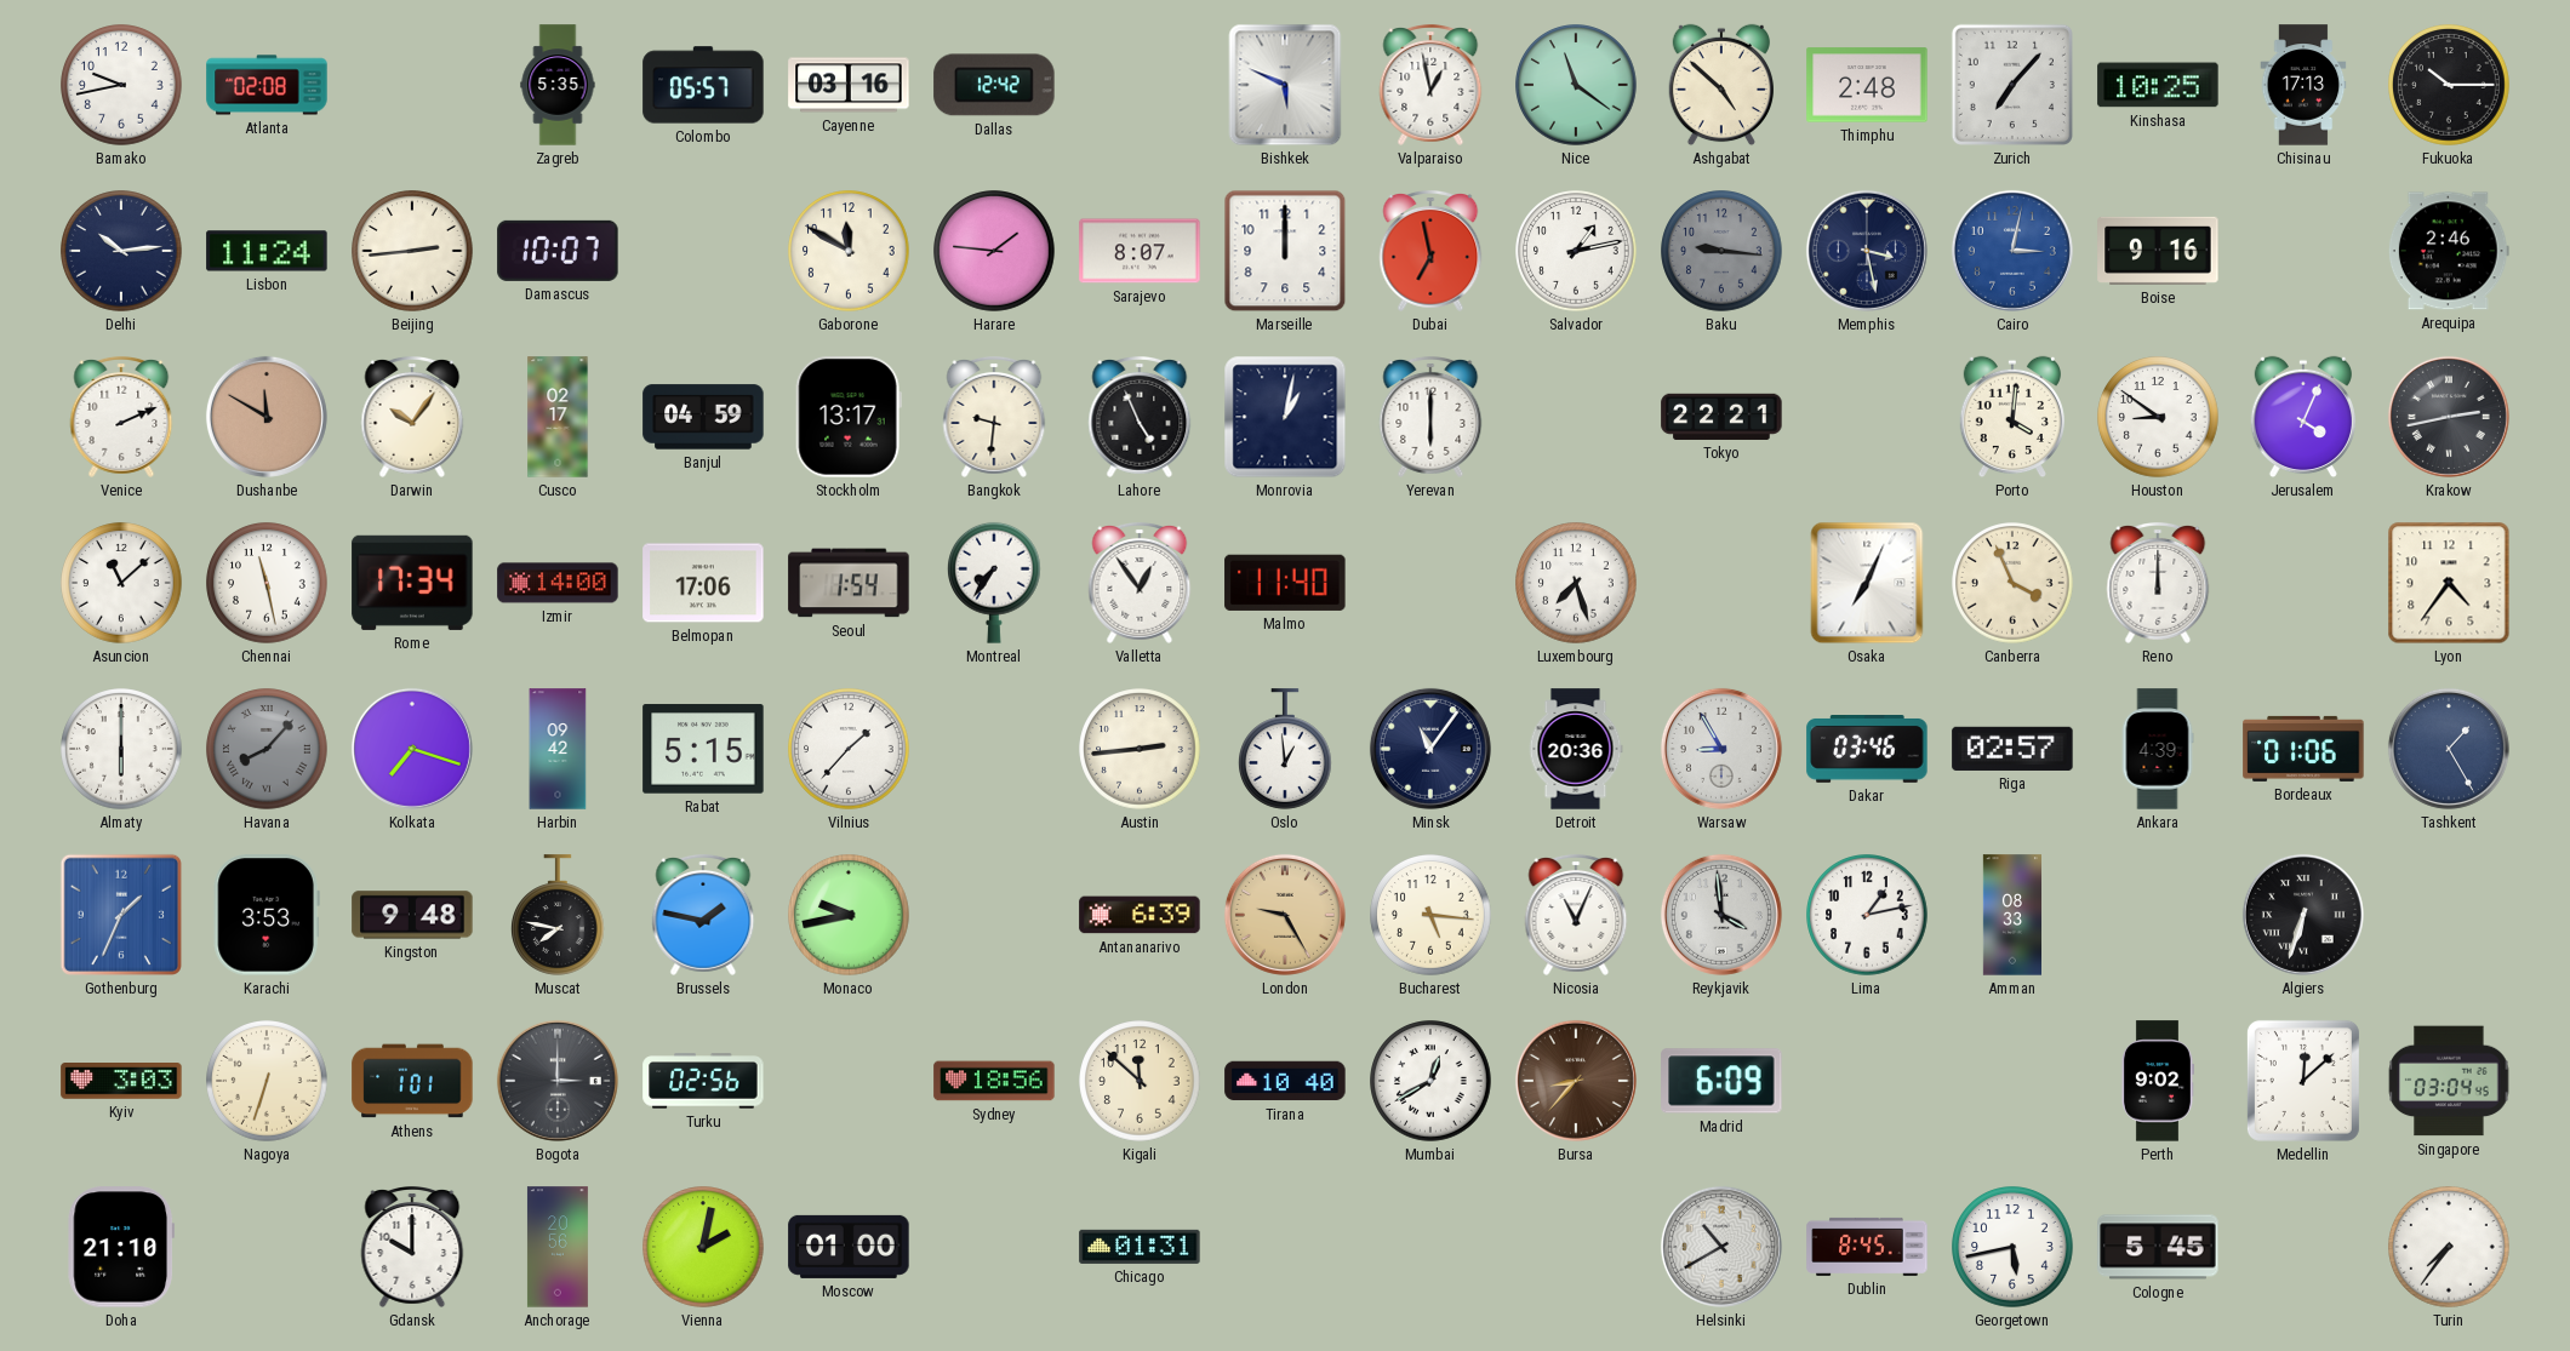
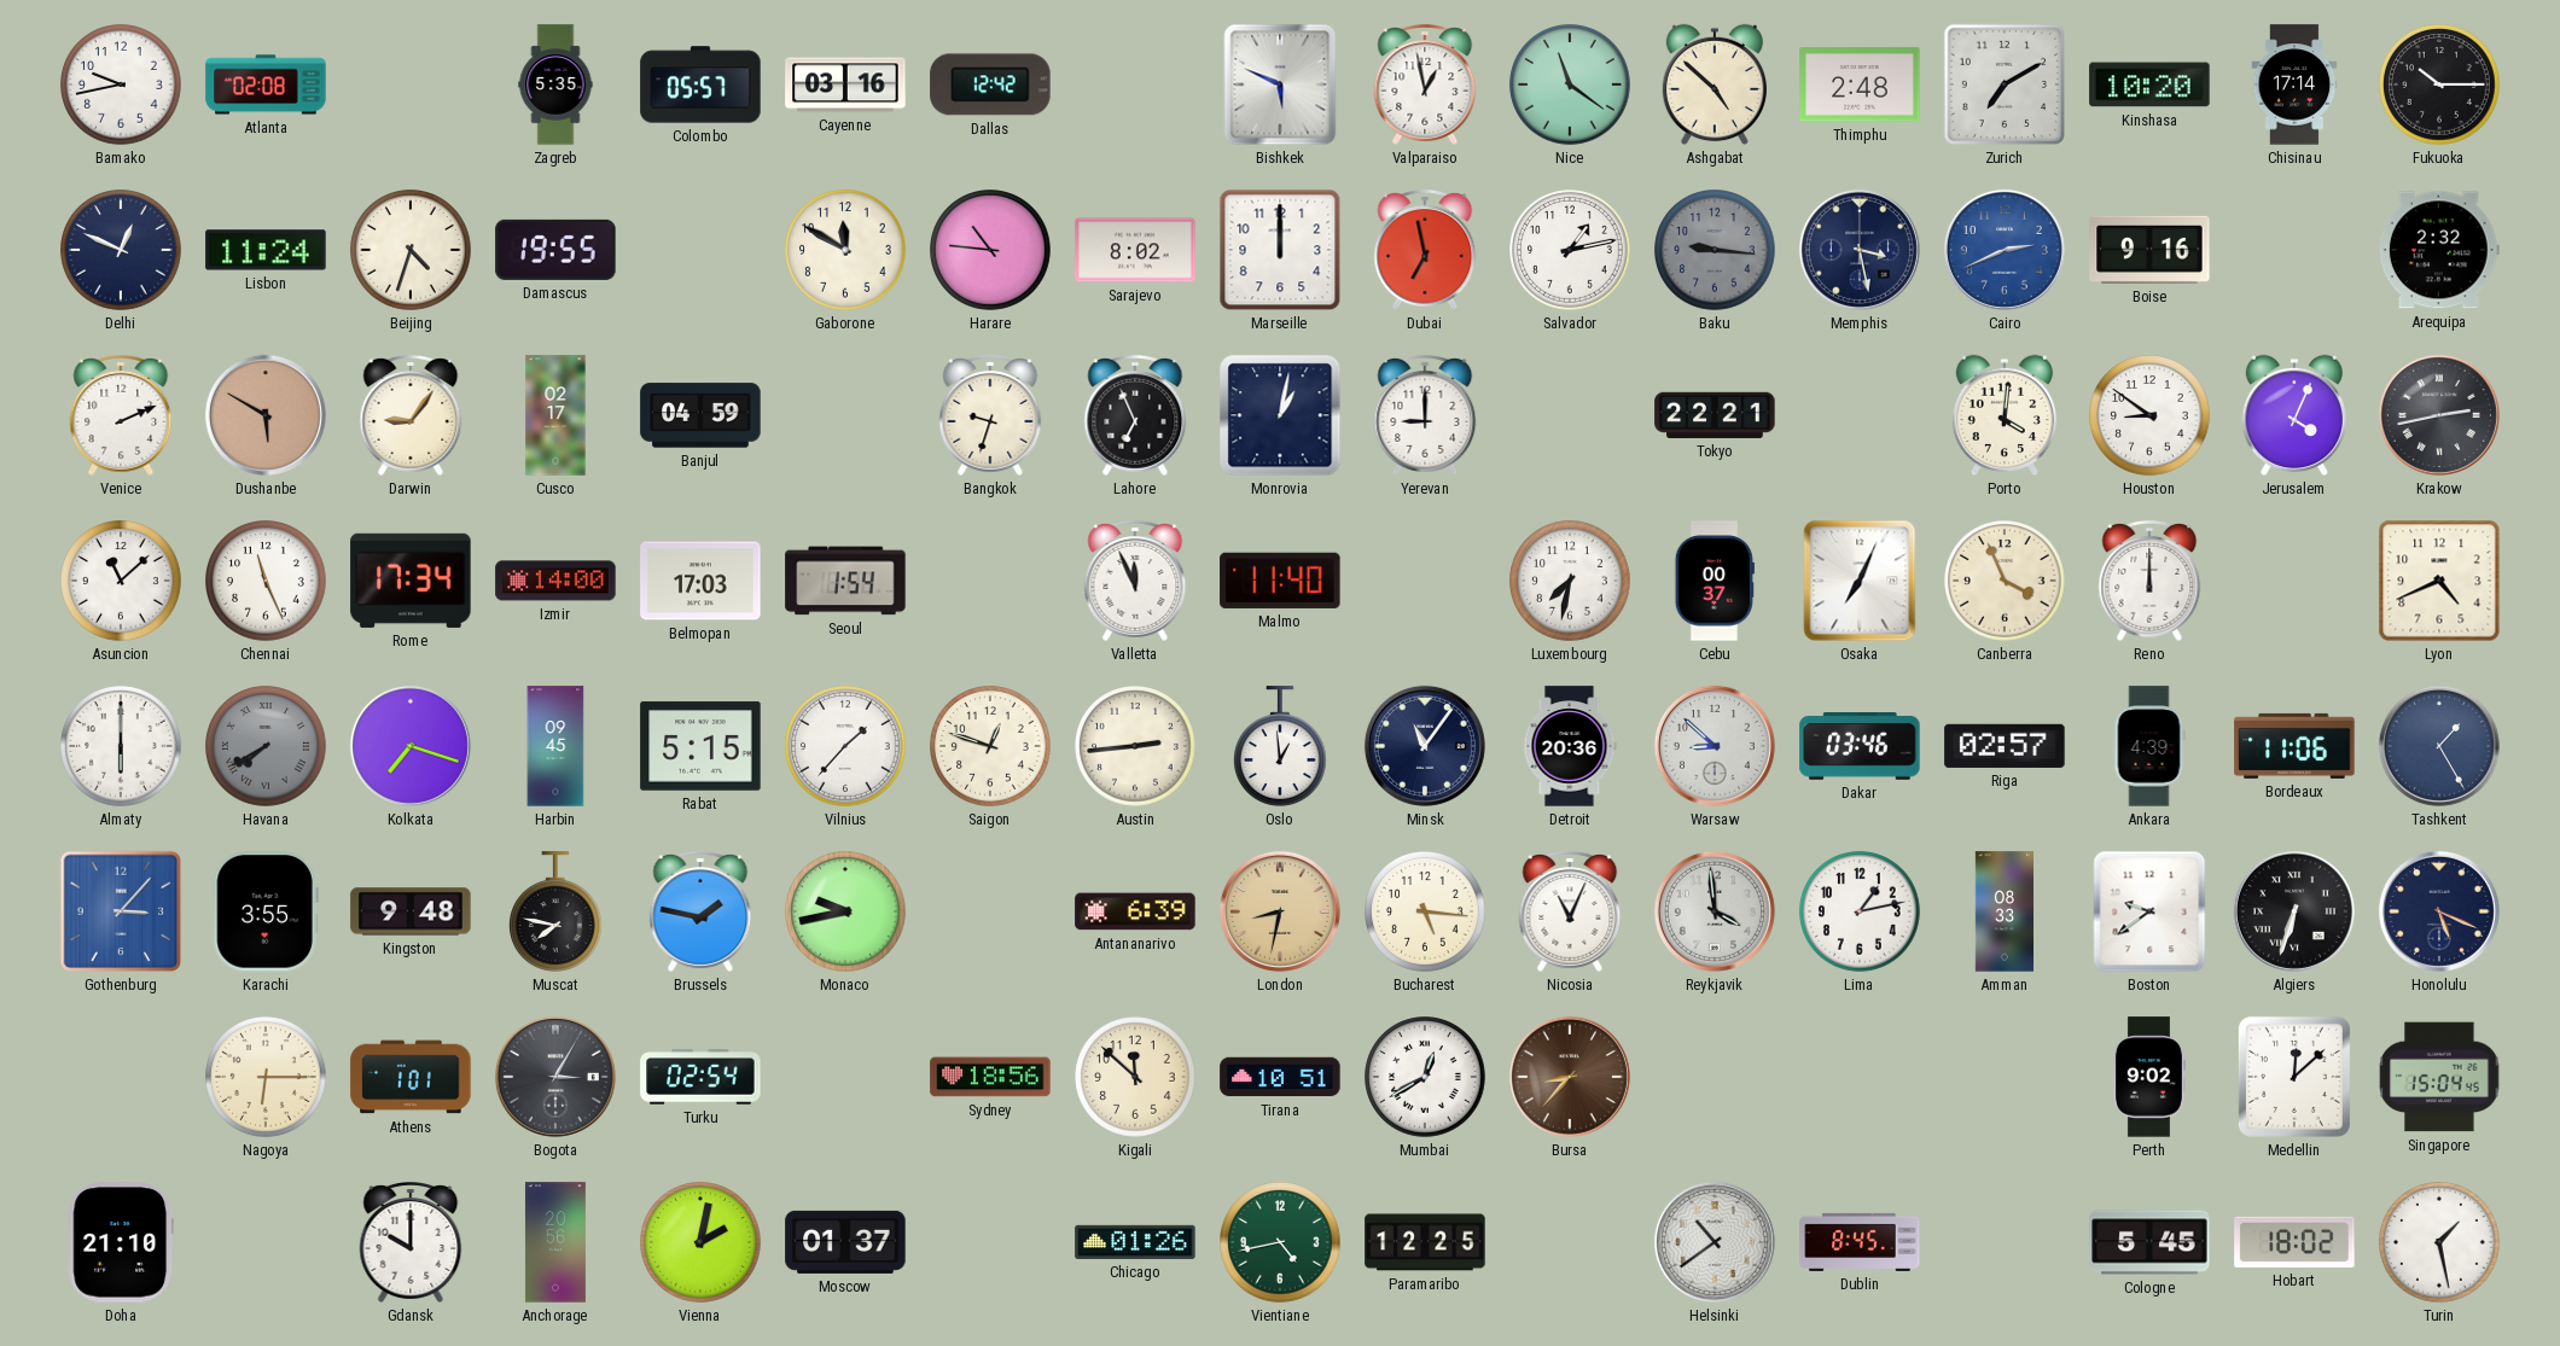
Zurich: 7:07 -> 7:10
Kinshasa: 10:25 -> 10:20
Chisinau: 17:13 -> 17:14
Delhi: 10:14 -> 12:49
Beijing: 2:44 -> 4:33
Damascus: 10:07 -> 19:55
Harare: 1:46 -> 10:46
Sarajevo: 8:07 -> 8:02
Cairo: 3:02 -> 2:41
Arequipa: 2:46 -> 2:32
Dushanbe: 11:50 -> 5:50
Darwin: 10:06 -> 9:06
Stockholm: 13:17 -> none
Bangkok: 9:31 -> 9:33
Lahore: 4:56 -> 6:56
Yerevan: 6:00 -> 9:00
Chennai: 11:28 -> 11:26
Belmopan: 17:06 -> 17:03
Montreal: 7:36 -> none
Valletta: 12:54 -> 11:56
Luxembourg: 7:27 -> 7:32
Cebu: none -> 00:37
Lyon: 4:36 -> 4:41
Havana: 8:07 -> 7:40
Harbin: 09:42 -> 09:45
Saigon: none -> 12:48
Warsaw: 8:55 -> 8:52
Bordeaux: 01:06 -> 11:06
Gothenburg: 1:34 -> 3:07
Karachi: 3:53 -> 3:55
London: 9:25 -> 8:32
Boston: none -> 9:39
Honolulu: none -> 5:19
Kyiv: 3:03 -> none
Nagoya: 6:33 -> 6:15
Bogota: 3:00 -> 3:05
Turku: 02:56 -> 02:54
Tirana: 10:40 -> 10:51
Madrid: 6:09 -> none
Singapore: 03:04 -> 15:04
Moscow: 01:00 -> 01:37
Chicago: 01:31 -> 01:26
Vientiane: none -> 4:43
Paramaribo: none -> 12:25
Helsinki: 10:40 -> 10:39
Georgetown: 5:43 -> none
Hobart: none -> 18:02
Turin: 7:36 -> 1:28
